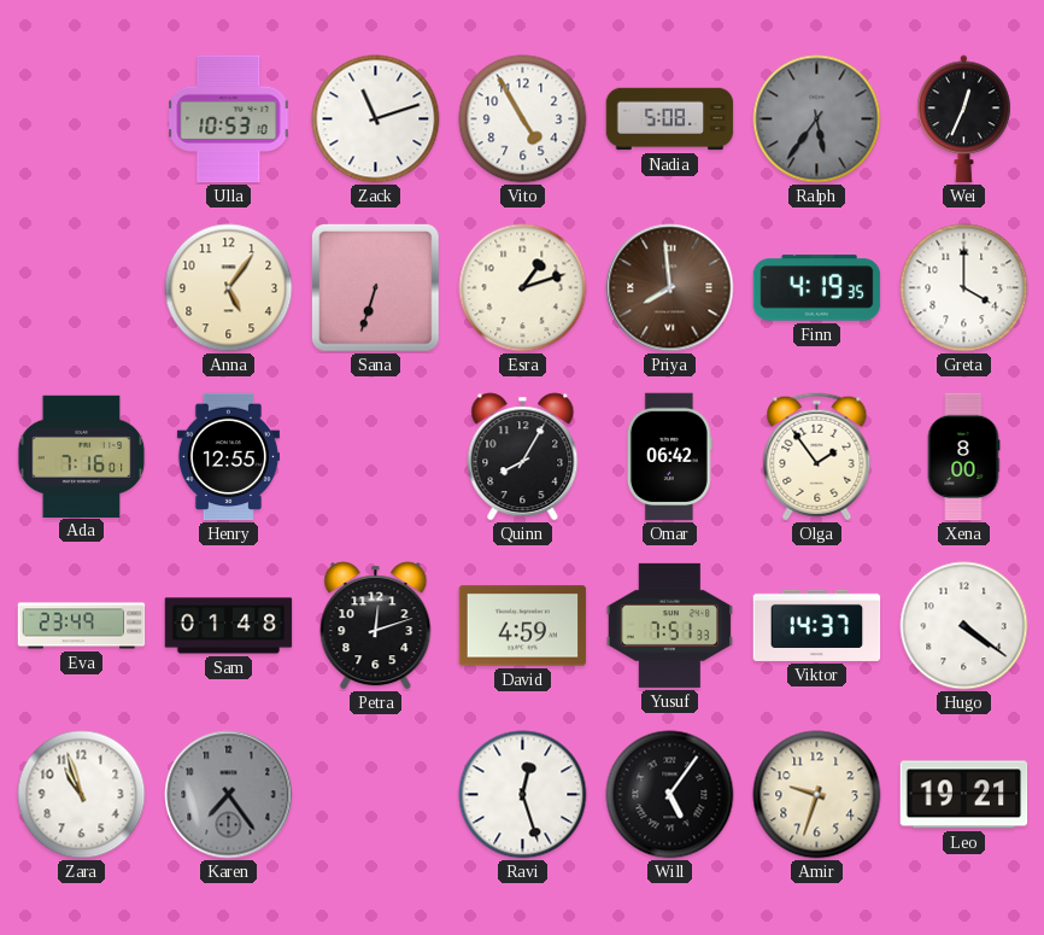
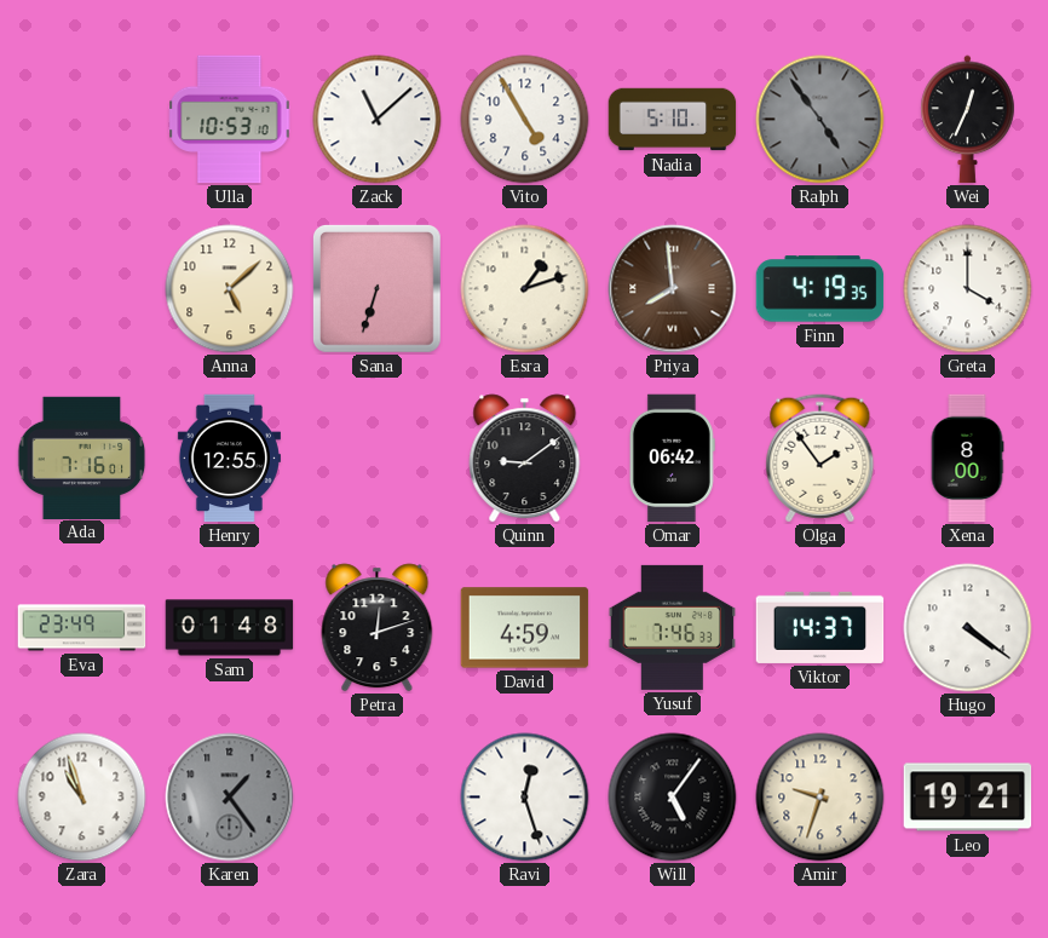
Zack: 11:12 -> 11:08
Nadia: 5:08 -> 5:10
Ralph: 5:36 -> 4:54
Anna: 5:06 -> 5:08
Quinn: 8:05 -> 9:09
Yusuf: 7:51 -> 7:46
Karen: 7:24 -> 1:24
